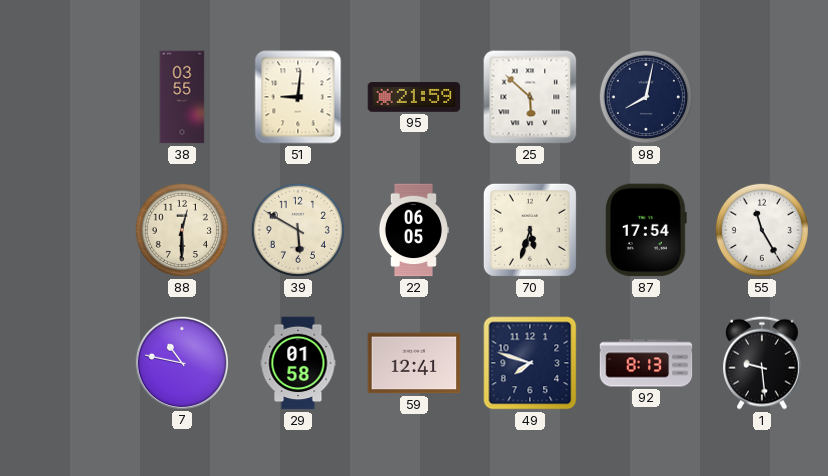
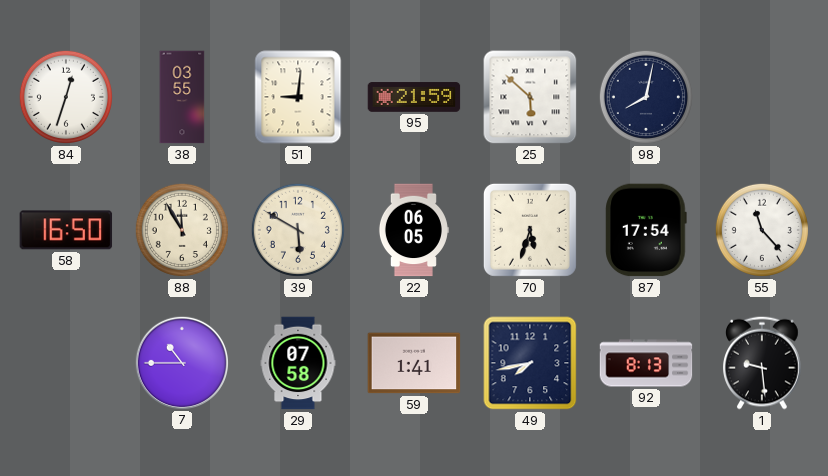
84: none -> 12:33
58: none -> 16:50
88: 12:30 -> 11:55
55: 11:25 -> 11:23
7: 10:47 -> 10:45
29: 01:58 -> 07:58
59: 12:41 -> 1:41
49: 7:48 -> 7:43
